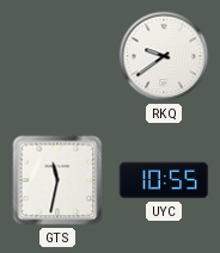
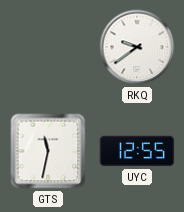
UYC: 10:55 -> 12:55
